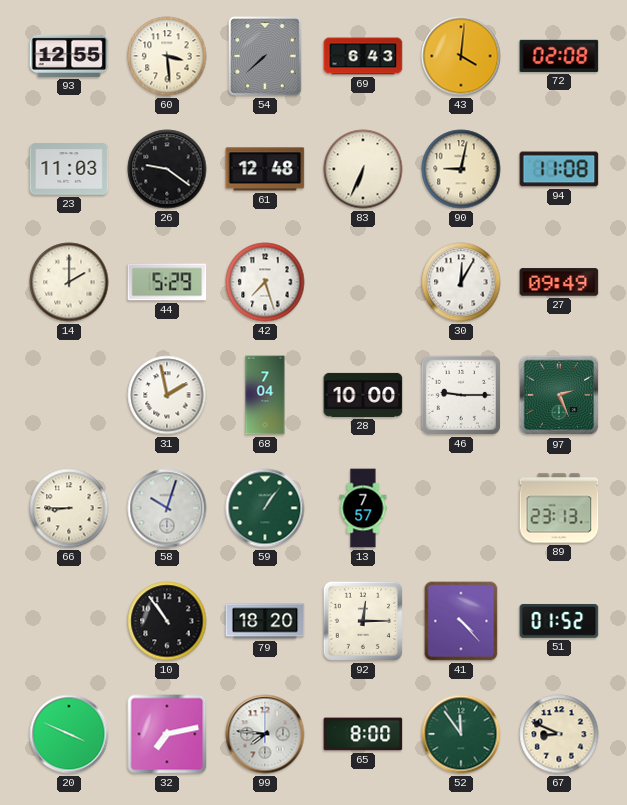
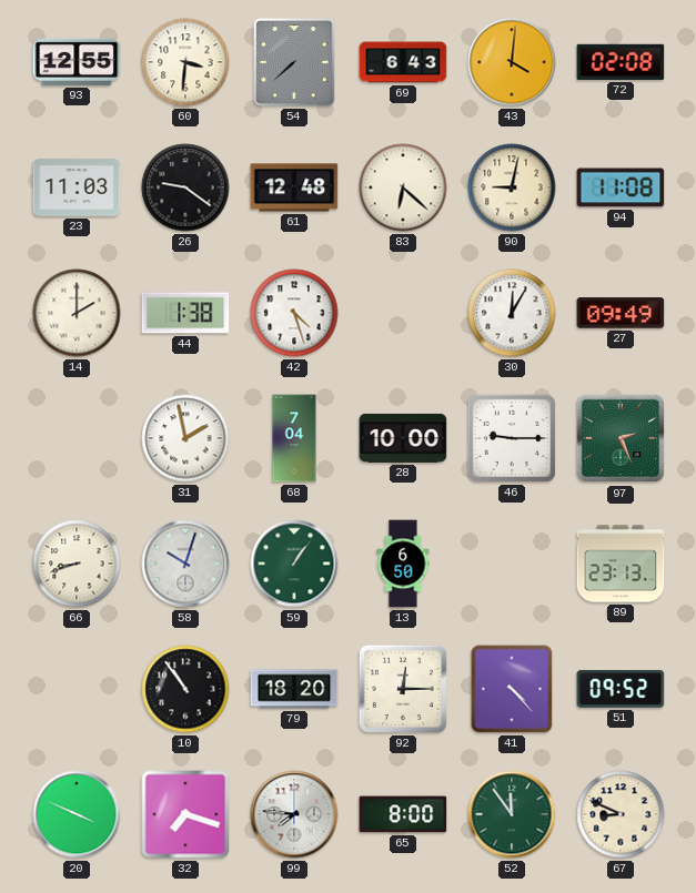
60: 3:29 -> 3:31
83: 6:34 -> 6:22
44: 5:29 -> 1:38
42: 7:27 -> 4:27
66: 8:45 -> 8:42
13: 7:57 -> 6:50
51: 01:52 -> 09:52
32: 7:13 -> 7:18
